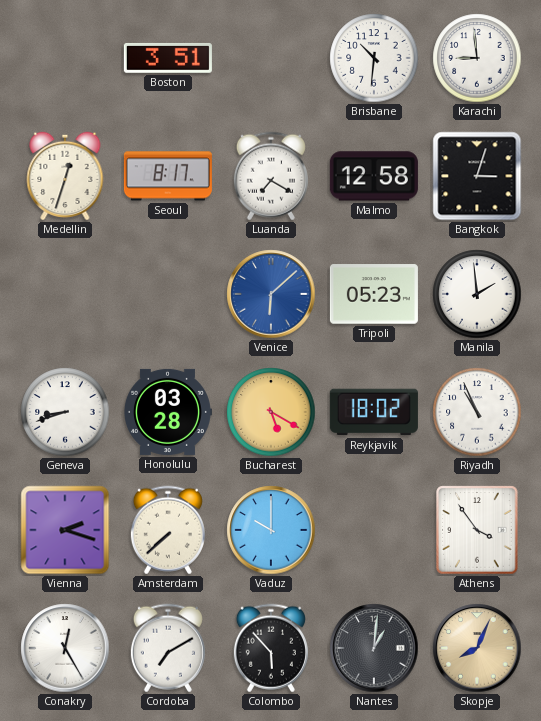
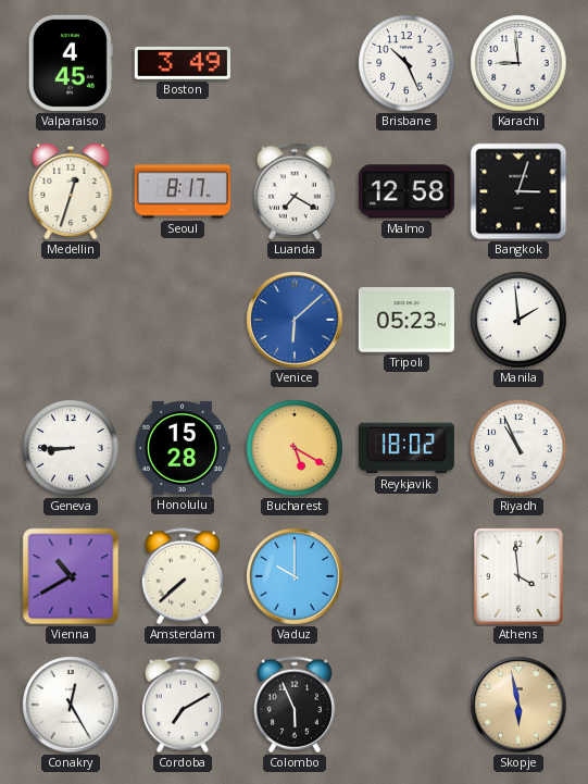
Valparaiso: none -> 4:45
Boston: 3:51 -> 3:49
Brisbane: 10:31 -> 10:26
Geneva: 8:42 -> 8:45
Honolulu: 03:28 -> 15:28
Vienna: 2:18 -> 10:40
Athens: 3:54 -> 3:59
Colombo: 5:53 -> 5:56
Nantes: 1:01 -> none
Skopje: 8:04 -> 5:58
